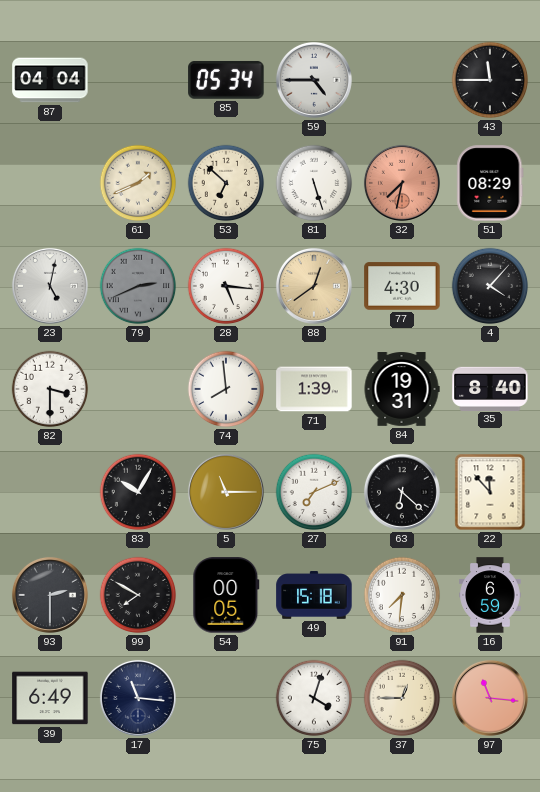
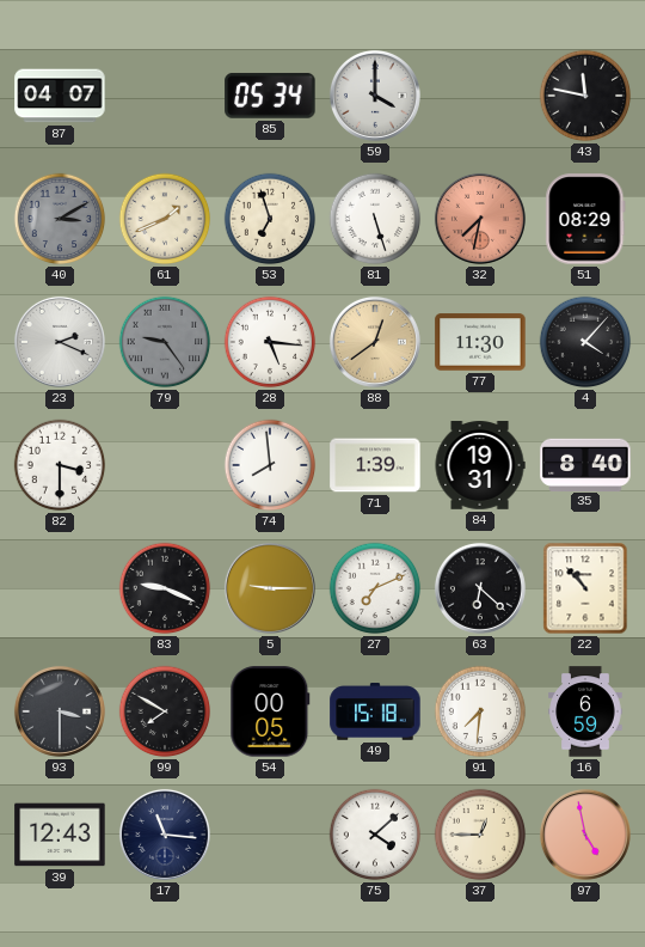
87: 04:04 -> 04:07
59: 4:45 -> 4:00
43: 11:45 -> 11:47
40: none -> 3:10
53: 6:52 -> 6:57
23: 5:02 -> 2:19
79: 2:41 -> 9:24
77: 4:30 -> 11:30
83: 10:05 -> 9:19
5: 11:15 -> 9:15
22: 11:53 -> 10:53
93: 2:30 -> 3:30
39: 6:49 -> 12:43
75: 4:03 -> 4:08
97: 11:16 -> 4:58
